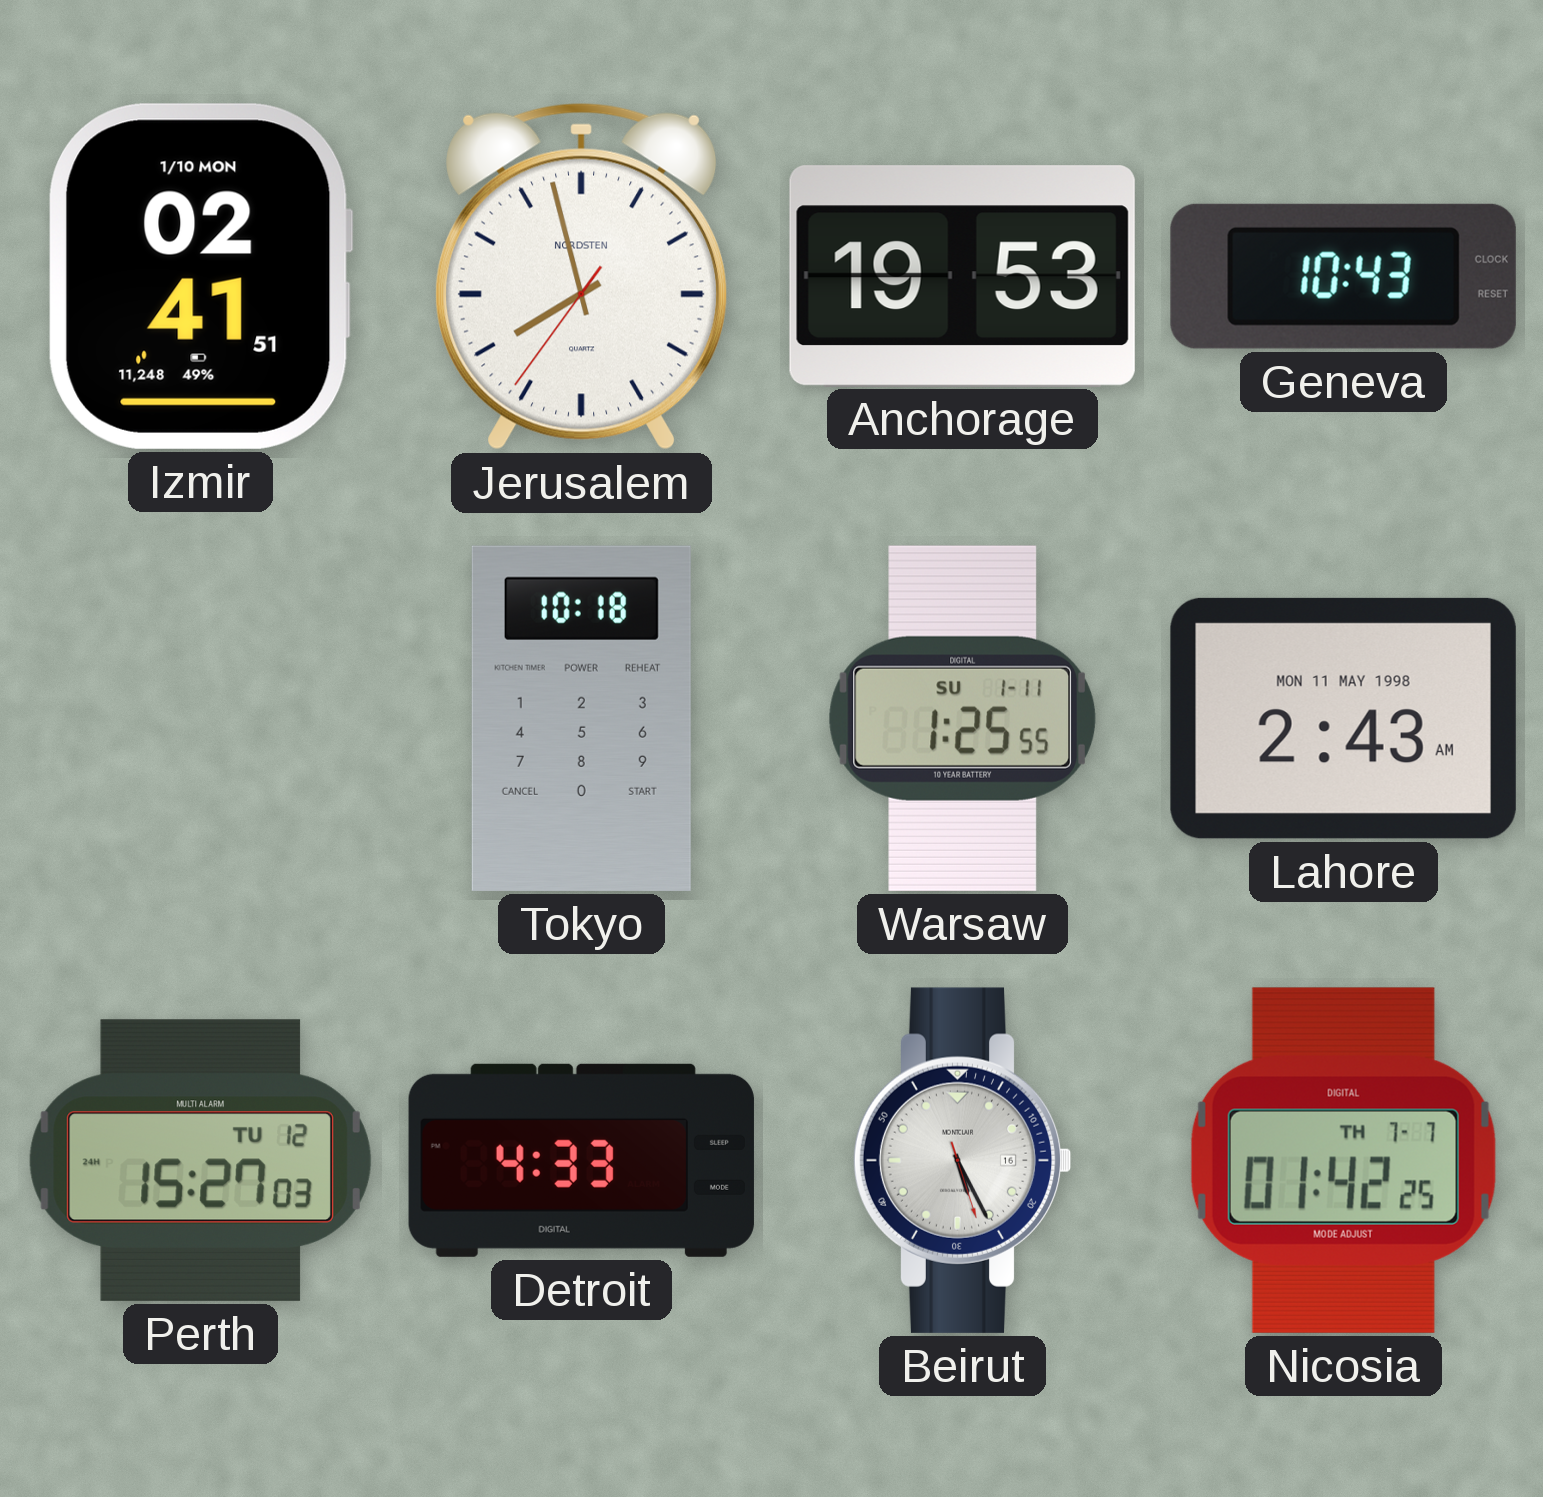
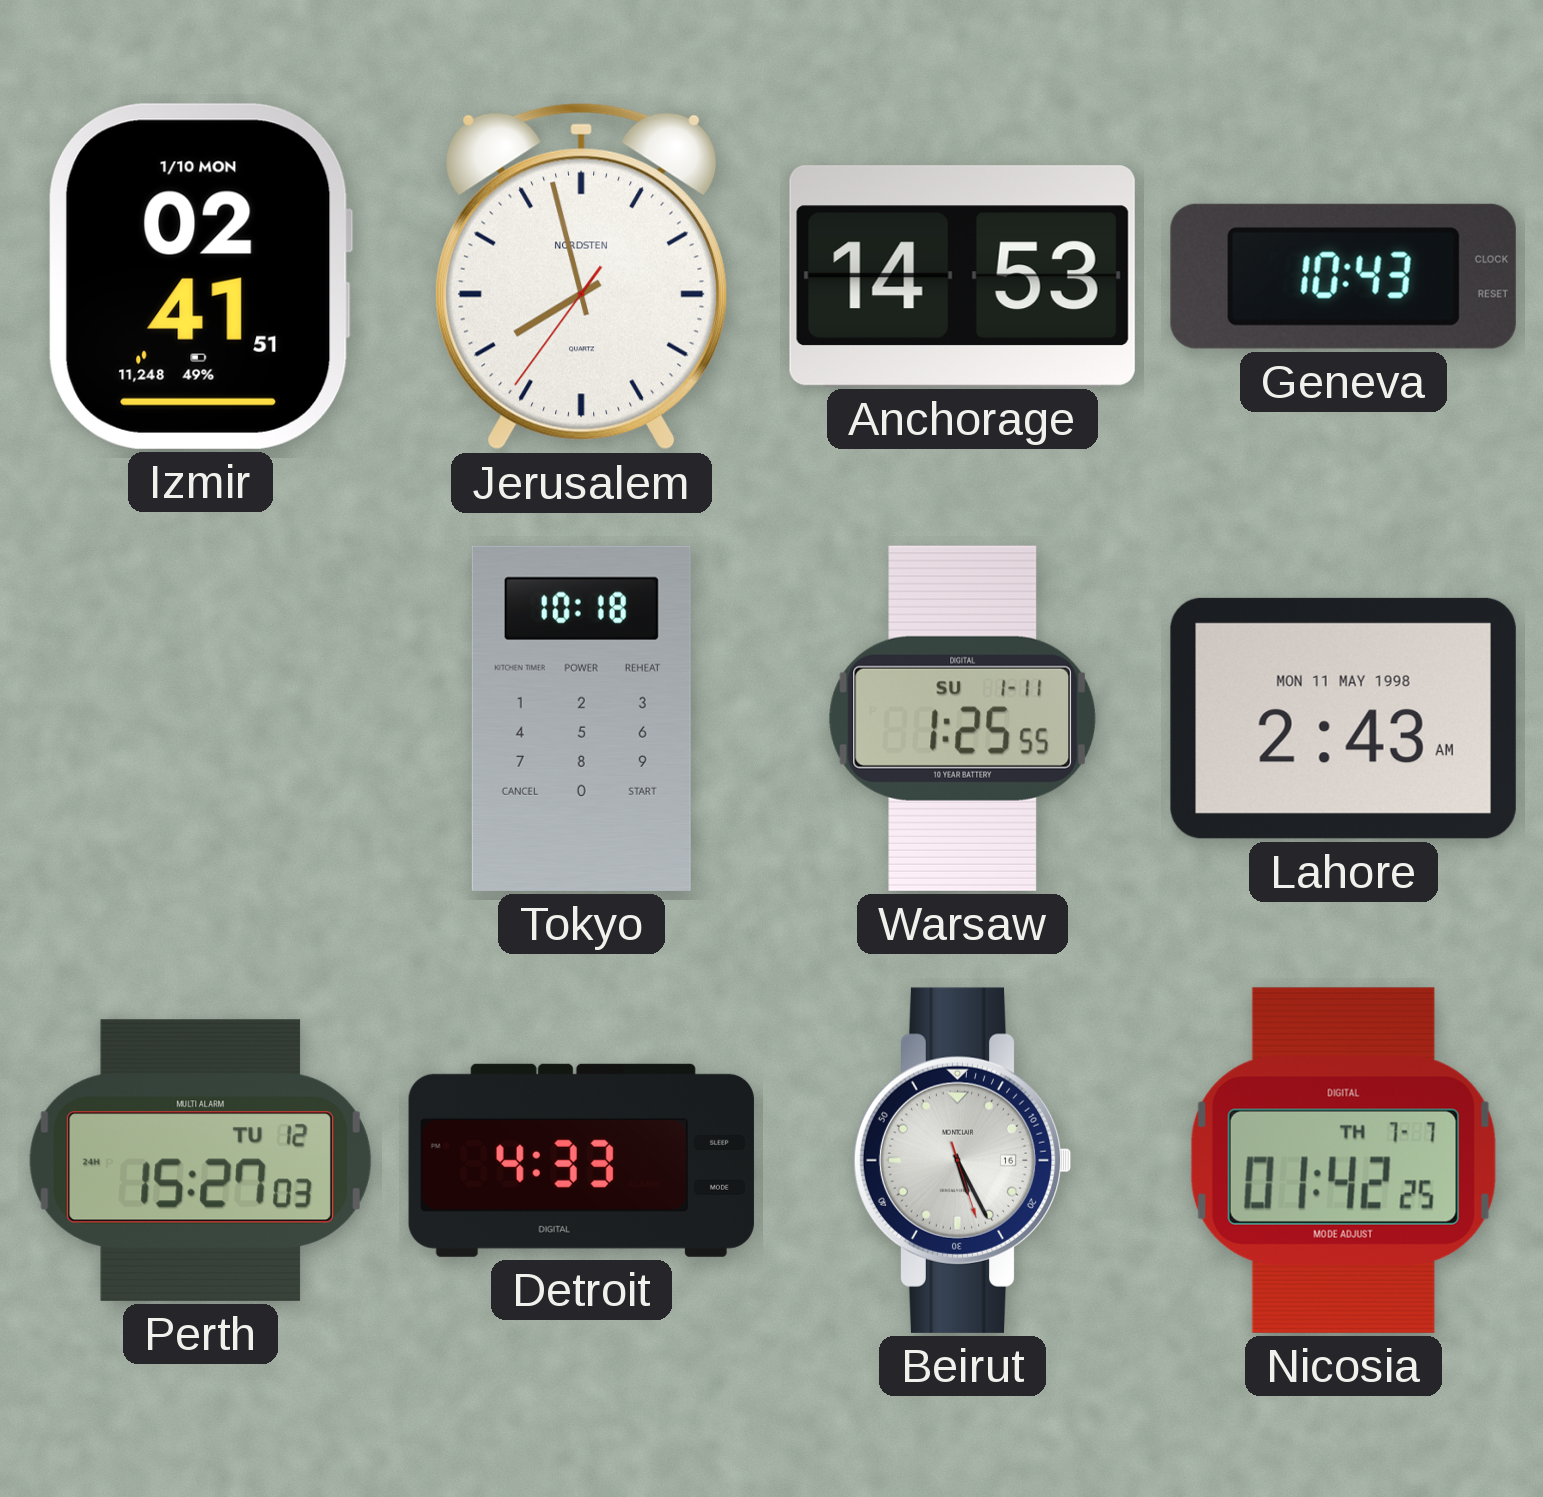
Anchorage: 19:53 -> 14:53
